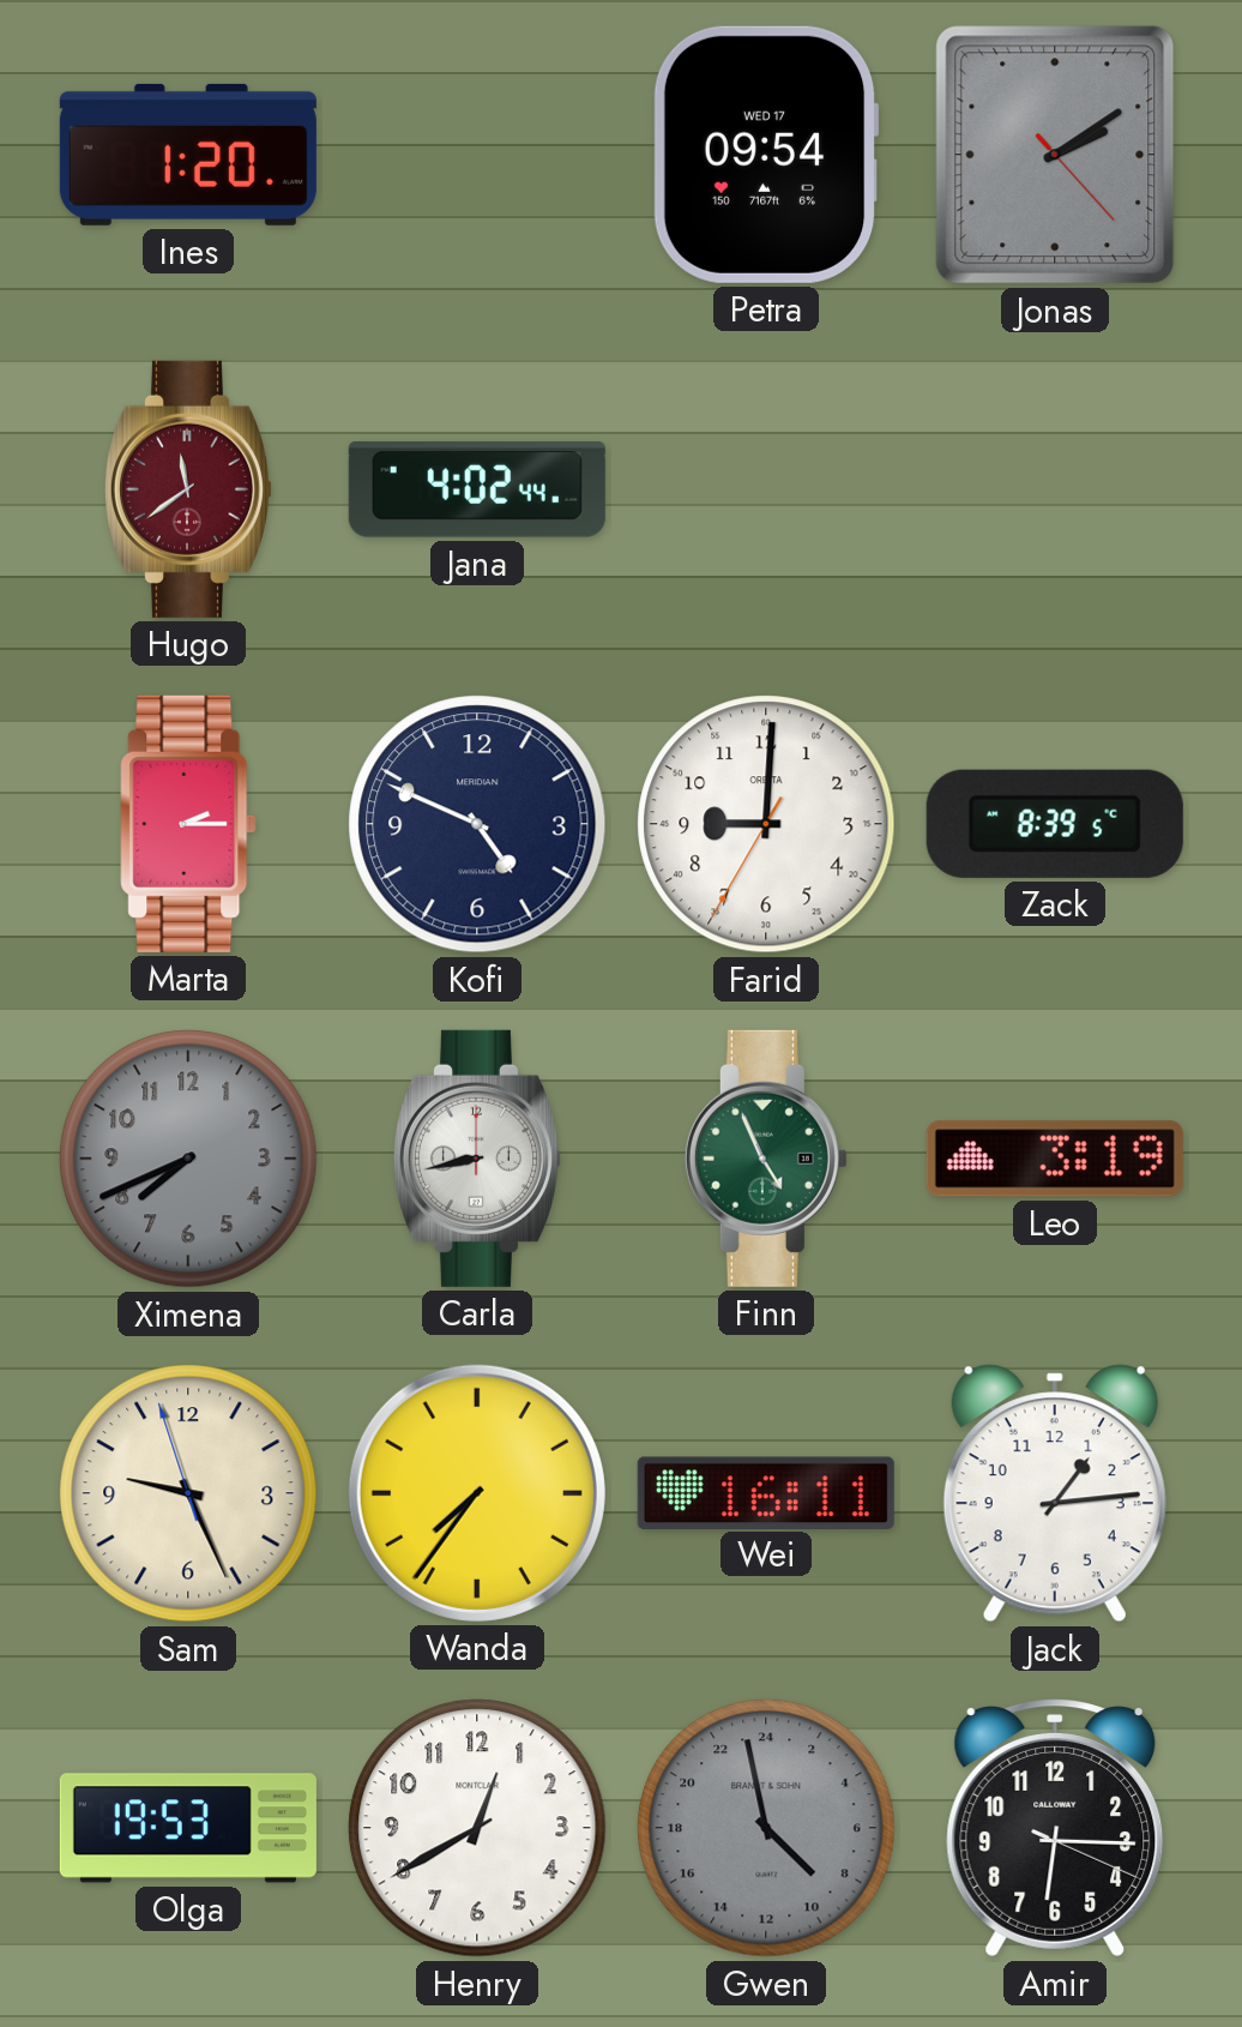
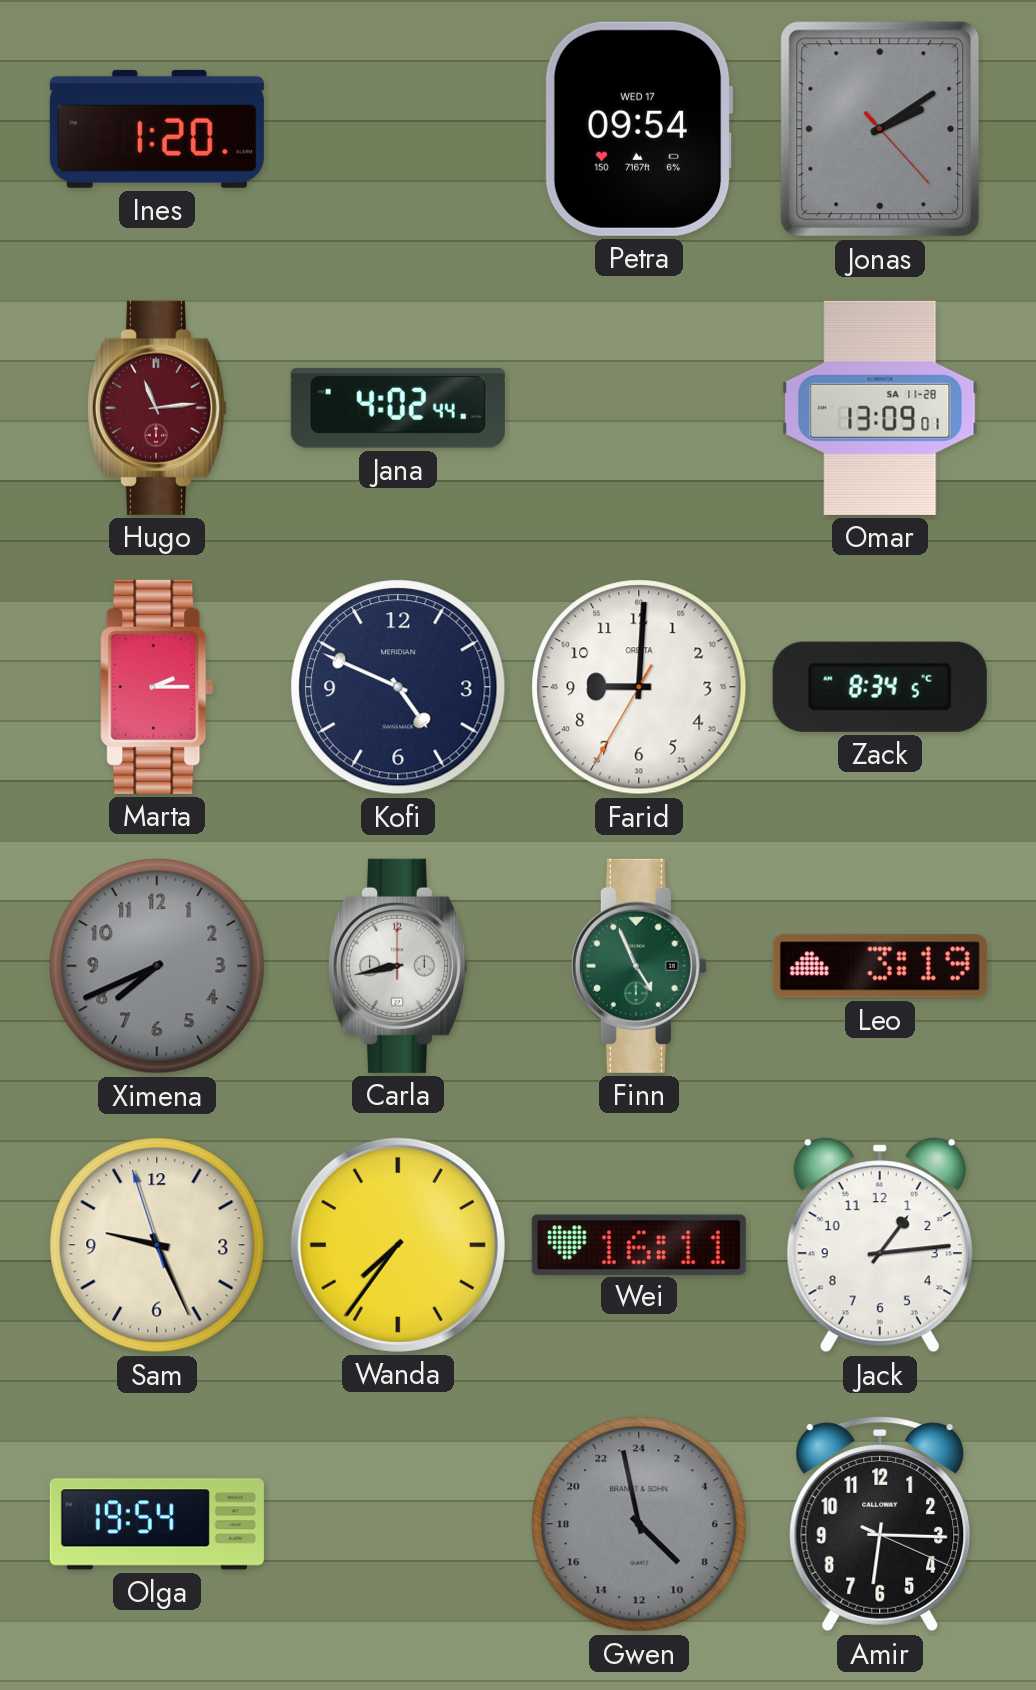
Hugo: 11:39 -> 11:14
Omar: none -> 13:09
Zack: 8:39 -> 8:34
Olga: 19:53 -> 19:54
Henry: 12:40 -> none
